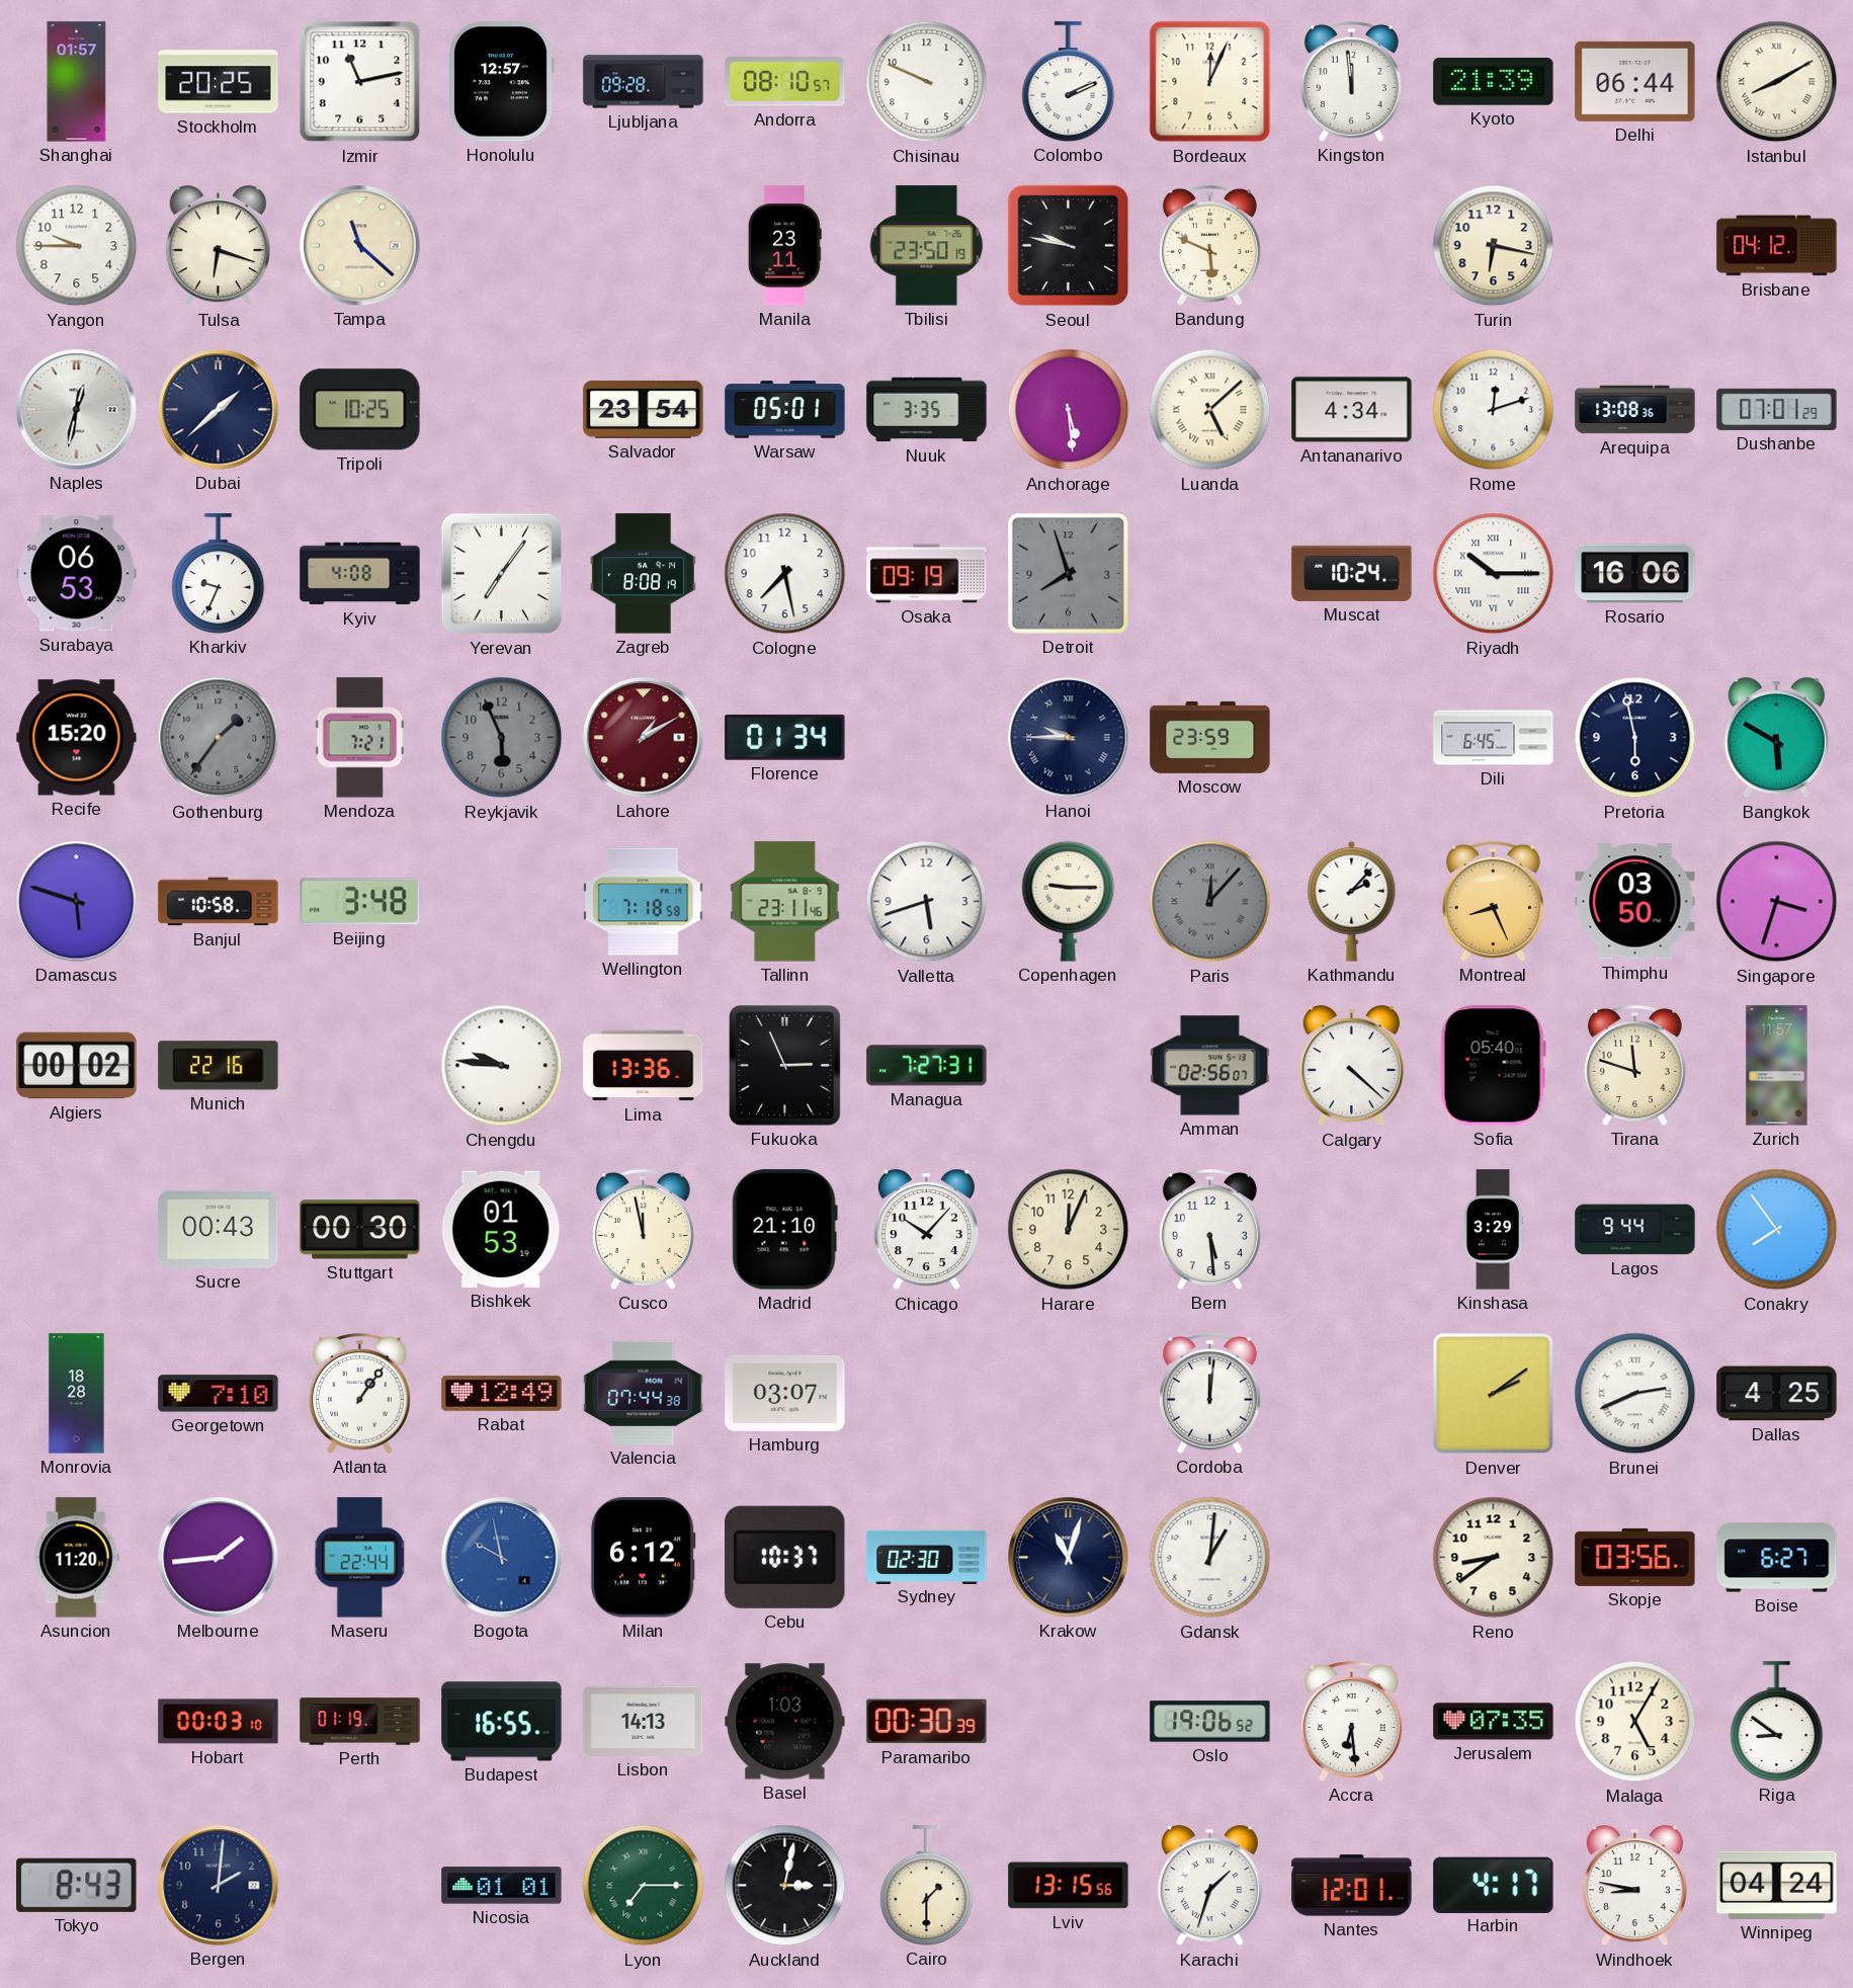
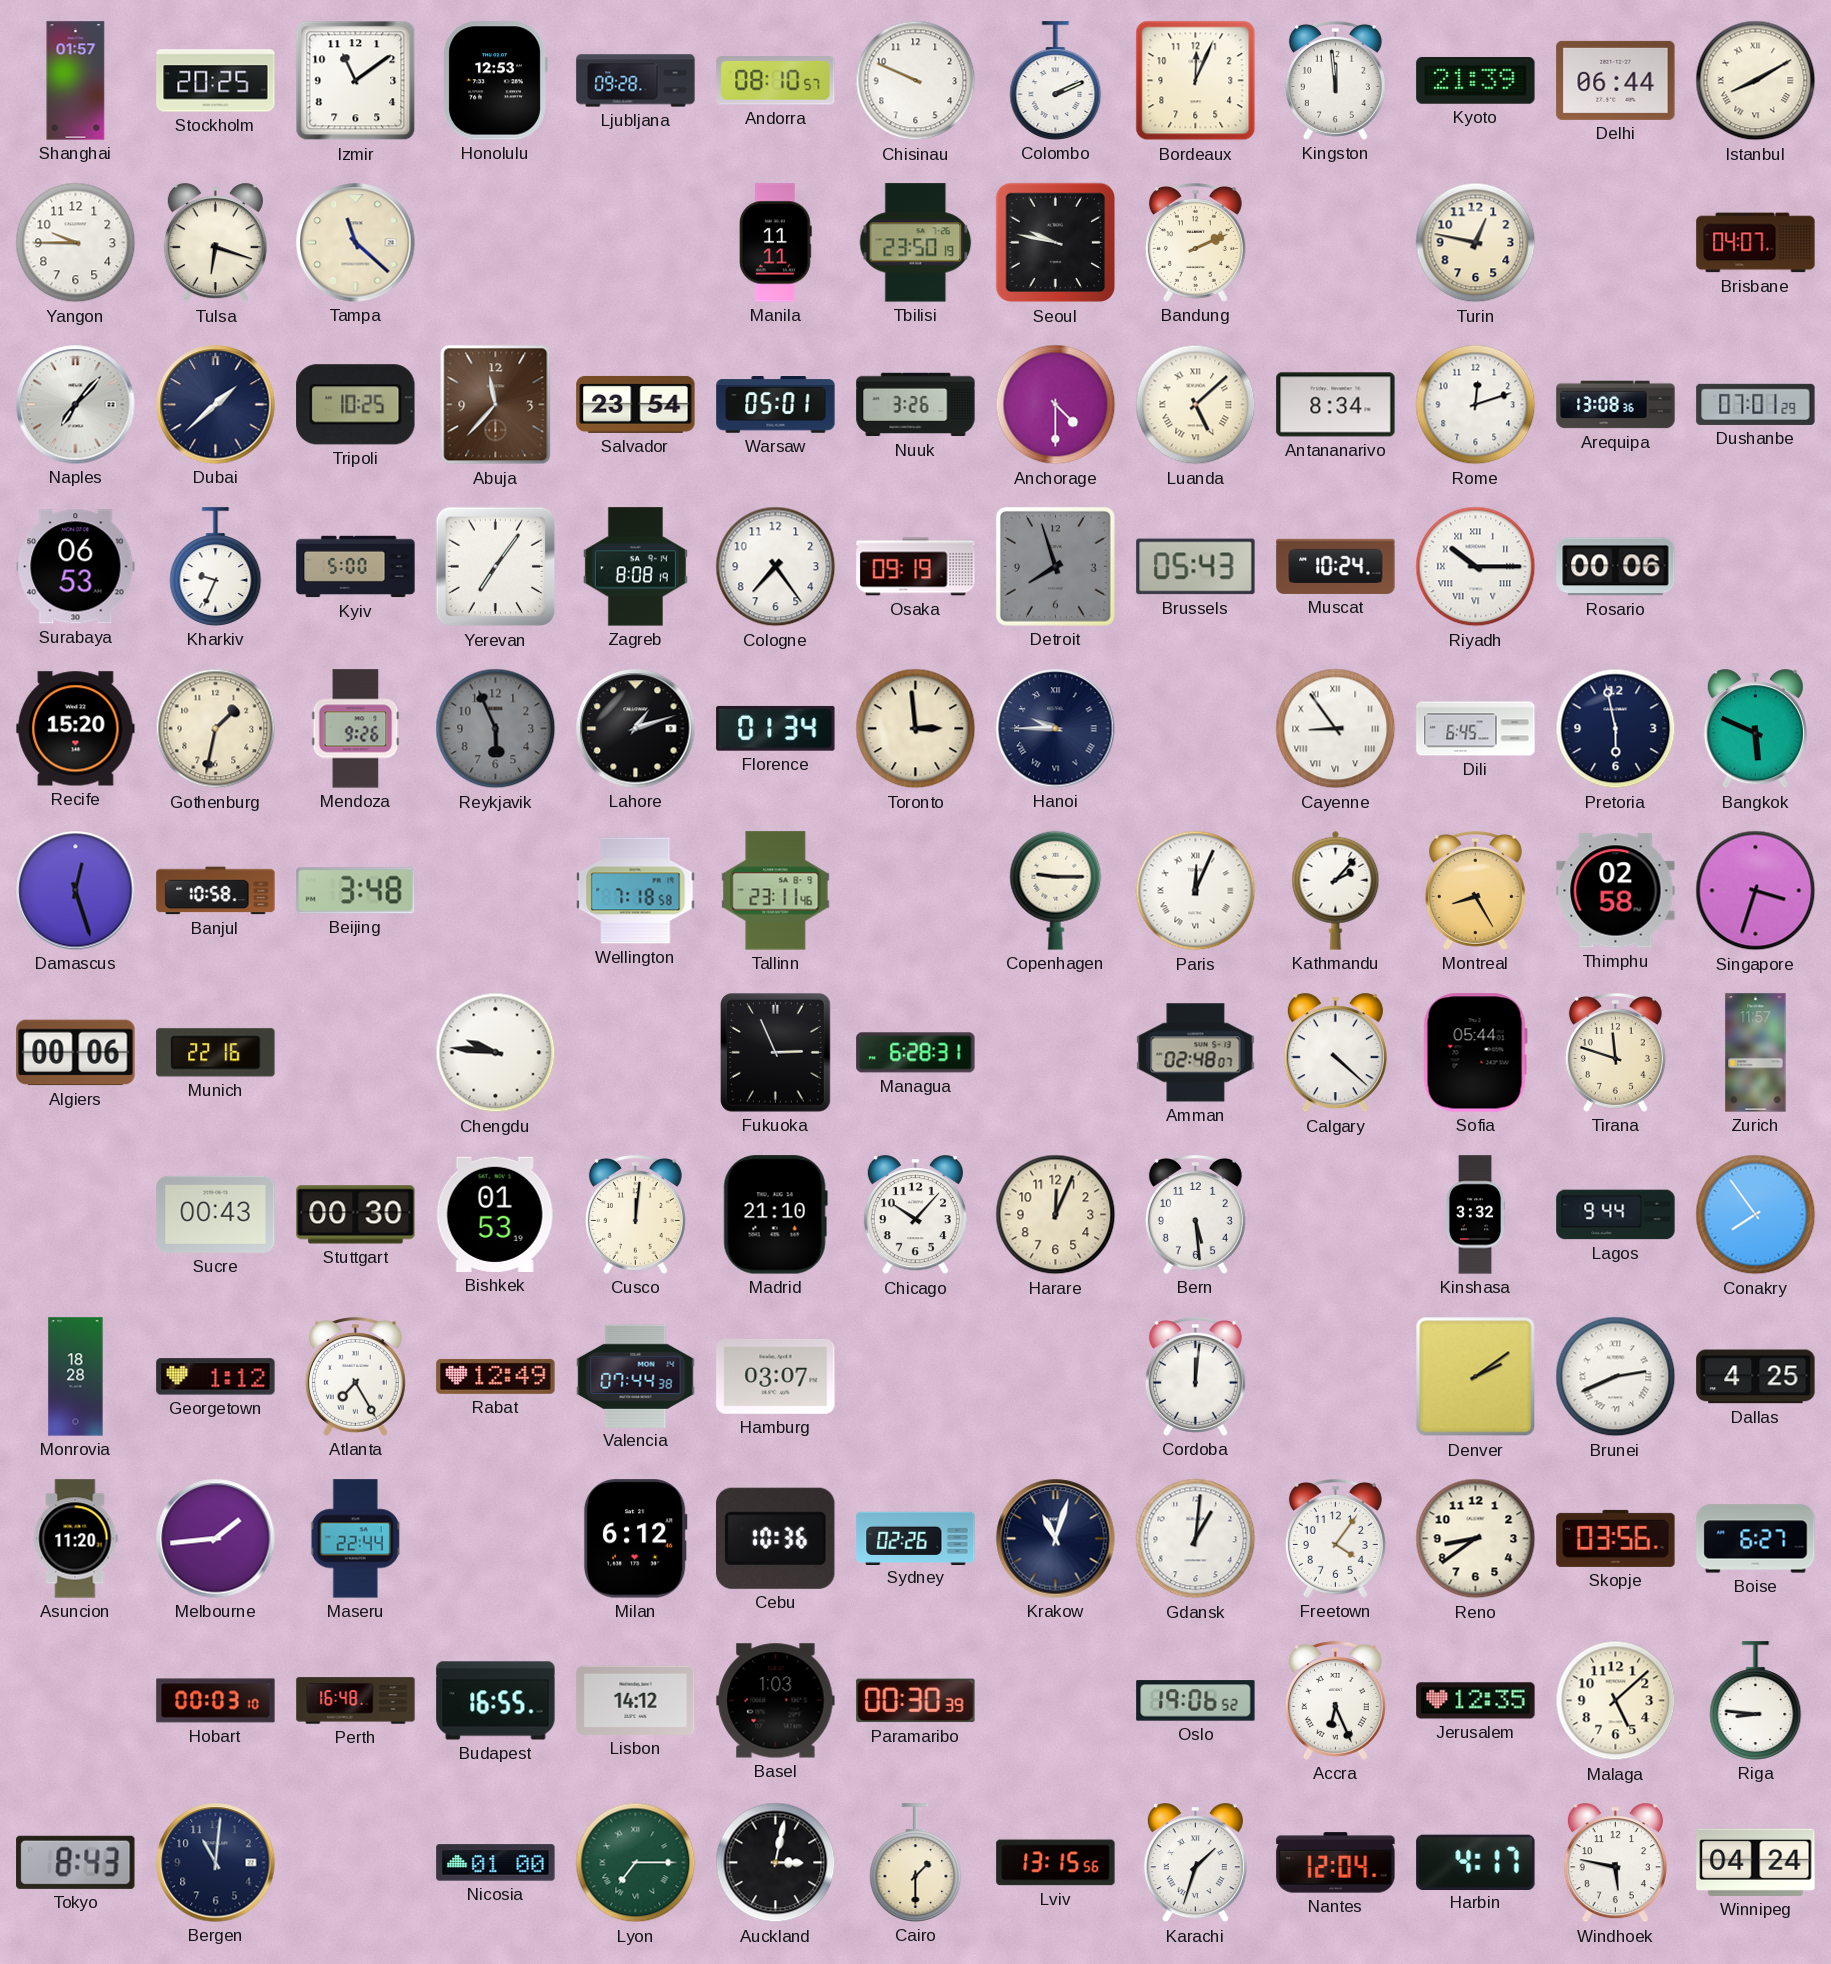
Izmir: 11:13 -> 11:09
Honolulu: 12:57 -> 12:53
Manila: 23:11 -> 11:11
Bandung: 5:49 -> 2:11
Turin: 6:17 -> 12:47
Brisbane: 04:12 -> 04:07
Naples: 12:32 -> 7:07
Abuja: none -> 11:37
Nuuk: 3:35 -> 3:26
Anchorage: 5:29 -> 4:30
Antananarivo: 4:34 -> 8:34
Kyiv: 4:08 -> 5:00
Cologne: 7:28 -> 7:24
Brussels: none -> 05:43
Rosario: 16:06 -> 00:06
Gothenburg: 1:36 -> 1:32
Gothenburg dial: grey -> cream
Mendoza: 7:21 -> 9:26
Lahore: 1:10 -> 1:12
Lahore dial: burgundy -> black
Toronto: none -> 2:59
Moscow: 23:59 -> none
Cayenne: none -> 8:54
Bangkok: 5:50 -> 5:49
Damascus: 5:48 -> 12:27
Valletta: 5:42 -> none
Paris: 12:07 -> 12:04
Paris dial: grey -> white
Montreal: 8:26 -> 8:25
Thimphu: 03:50 -> 02:58
Algiers: 00:02 -> 00:06
Lima: 13:36 -> none
Managua: 7:27 -> 6:28
Amman: 02:56 -> 02:48
Sofia: 05:40 -> 05:44
Cusco: 11:58 -> 12:01
Kinshasa: 3:29 -> 3:32
Georgetown: 7:10 -> 1:12
Atlanta: 1:06 -> 7:25
Bogota: 9:58 -> none
Cebu: 10:37 -> 10:36
Sydney: 02:30 -> 02:26
Freetown: none -> 4:06
Perth: 01:19 -> 16:48
Lisbon: 14:13 -> 14:12
Accra: 6:29 -> 6:26
Jerusalem: 07:35 -> 12:35
Malaga: 5:05 -> 5:08
Riga: 8:51 -> 8:46
Bergen: 2:01 -> 11:01
Nicosia: 01:01 -> 01:00
Nantes: 12:01 -> 12:04
Windhoek: 8:47 -> 5:47
